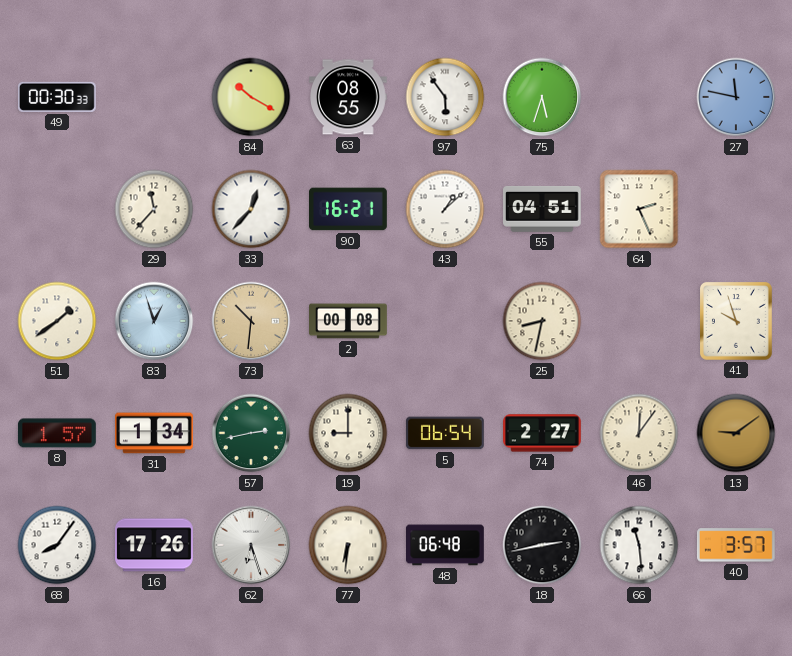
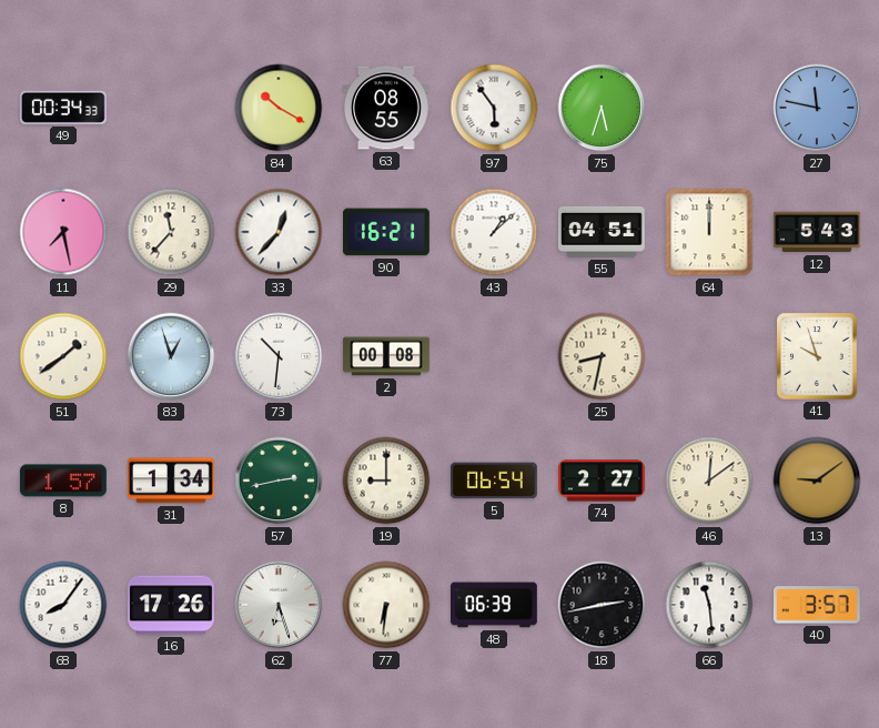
49: 00:30 -> 00:34
11: none -> 7:28
64: 2:26 -> 12:00
12: none -> 5:43
73 dial: champagne -> white
46: 12:06 -> 12:09
48: 06:48 -> 06:39
